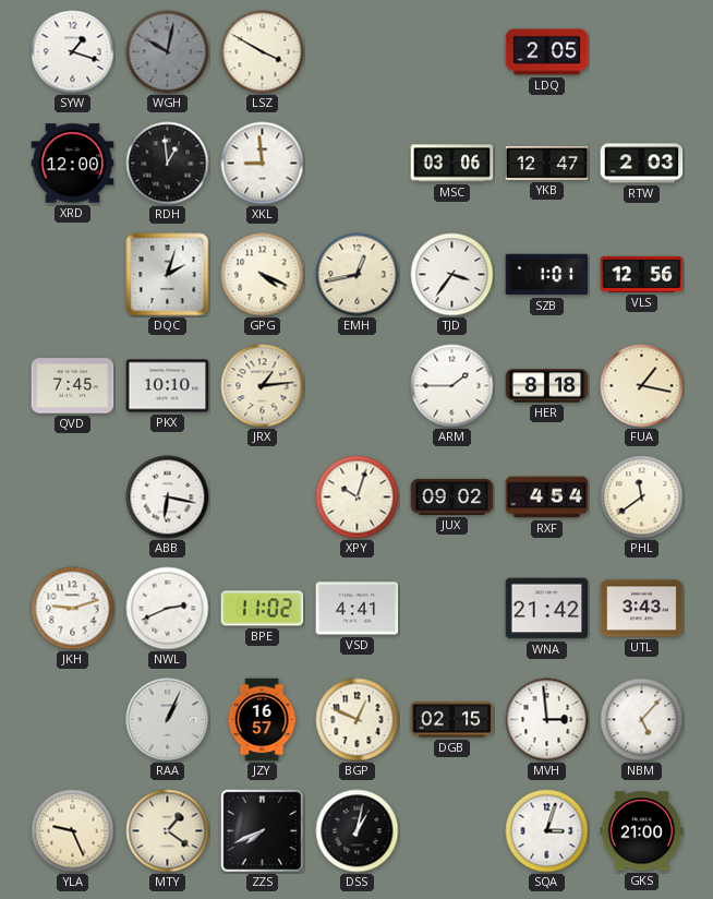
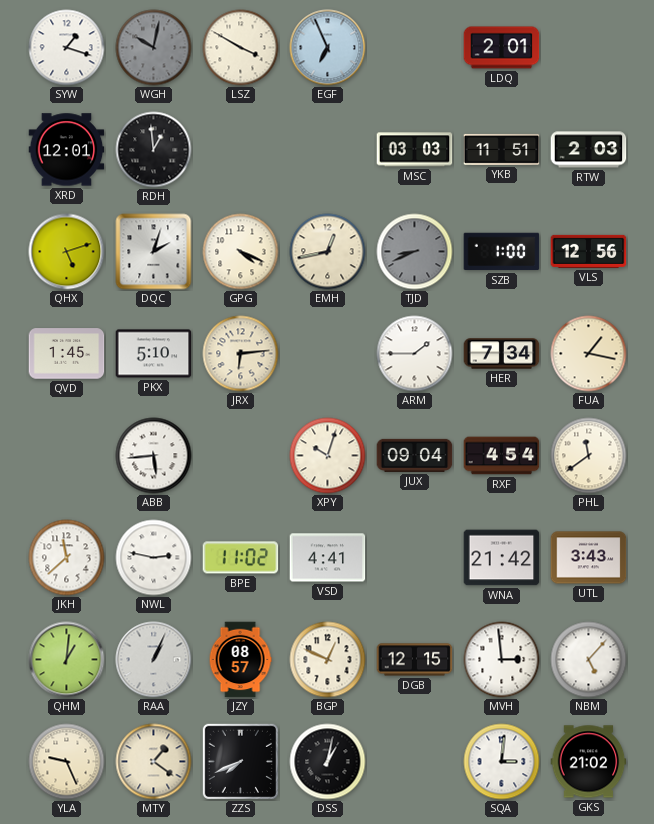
EGF: none -> 6:56
LDQ: 2:05 -> 2:01
XRD: 12:00 -> 12:01
XKL: 8:59 -> none
MSC: 03:06 -> 03:03
YKB: 12:47 -> 11:51
QHX: none -> 5:12
TJD: 3:36 -> 8:41
TJD dial: white -> grey
SZB: 1:01 -> 1:00
QVD: 7:45 -> 1:45
PKX: 10:10 -> 5:10
JRX: 1:14 -> 6:14
HER: 8:18 -> 7:34
ABB: 6:17 -> 5:44
JUX: 09:02 -> 09:04
JKH: 9:12 -> 11:38
NWL: 2:41 -> 2:47
QHM: none -> 1:01
JZY: 16:57 -> 08:57
DGB: 02:15 -> 12:15
SQA: 3:03 -> 3:01
GKS: 21:00 -> 21:02
